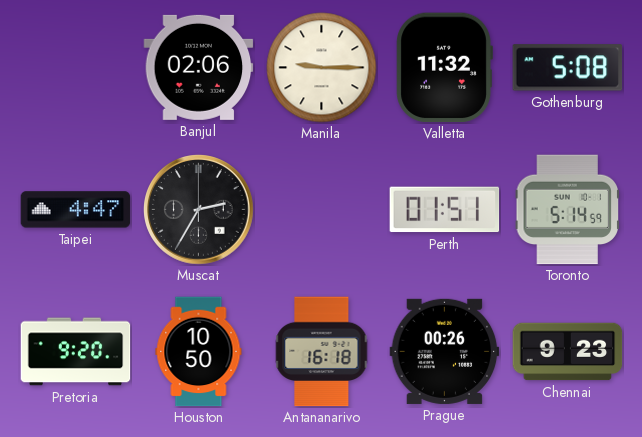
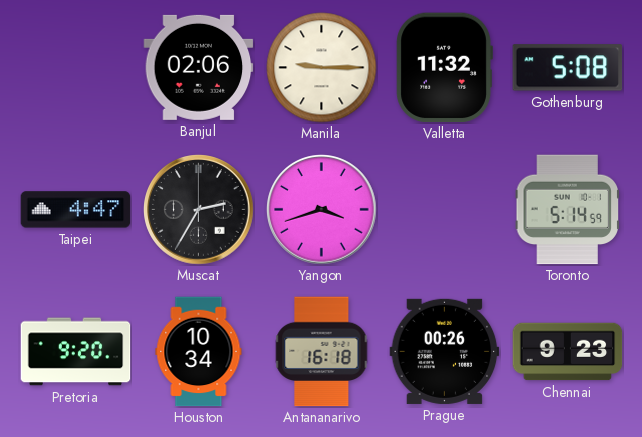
Yangon: none -> 3:42
Perth: 01:51 -> none
Houston: 10:50 -> 10:34
